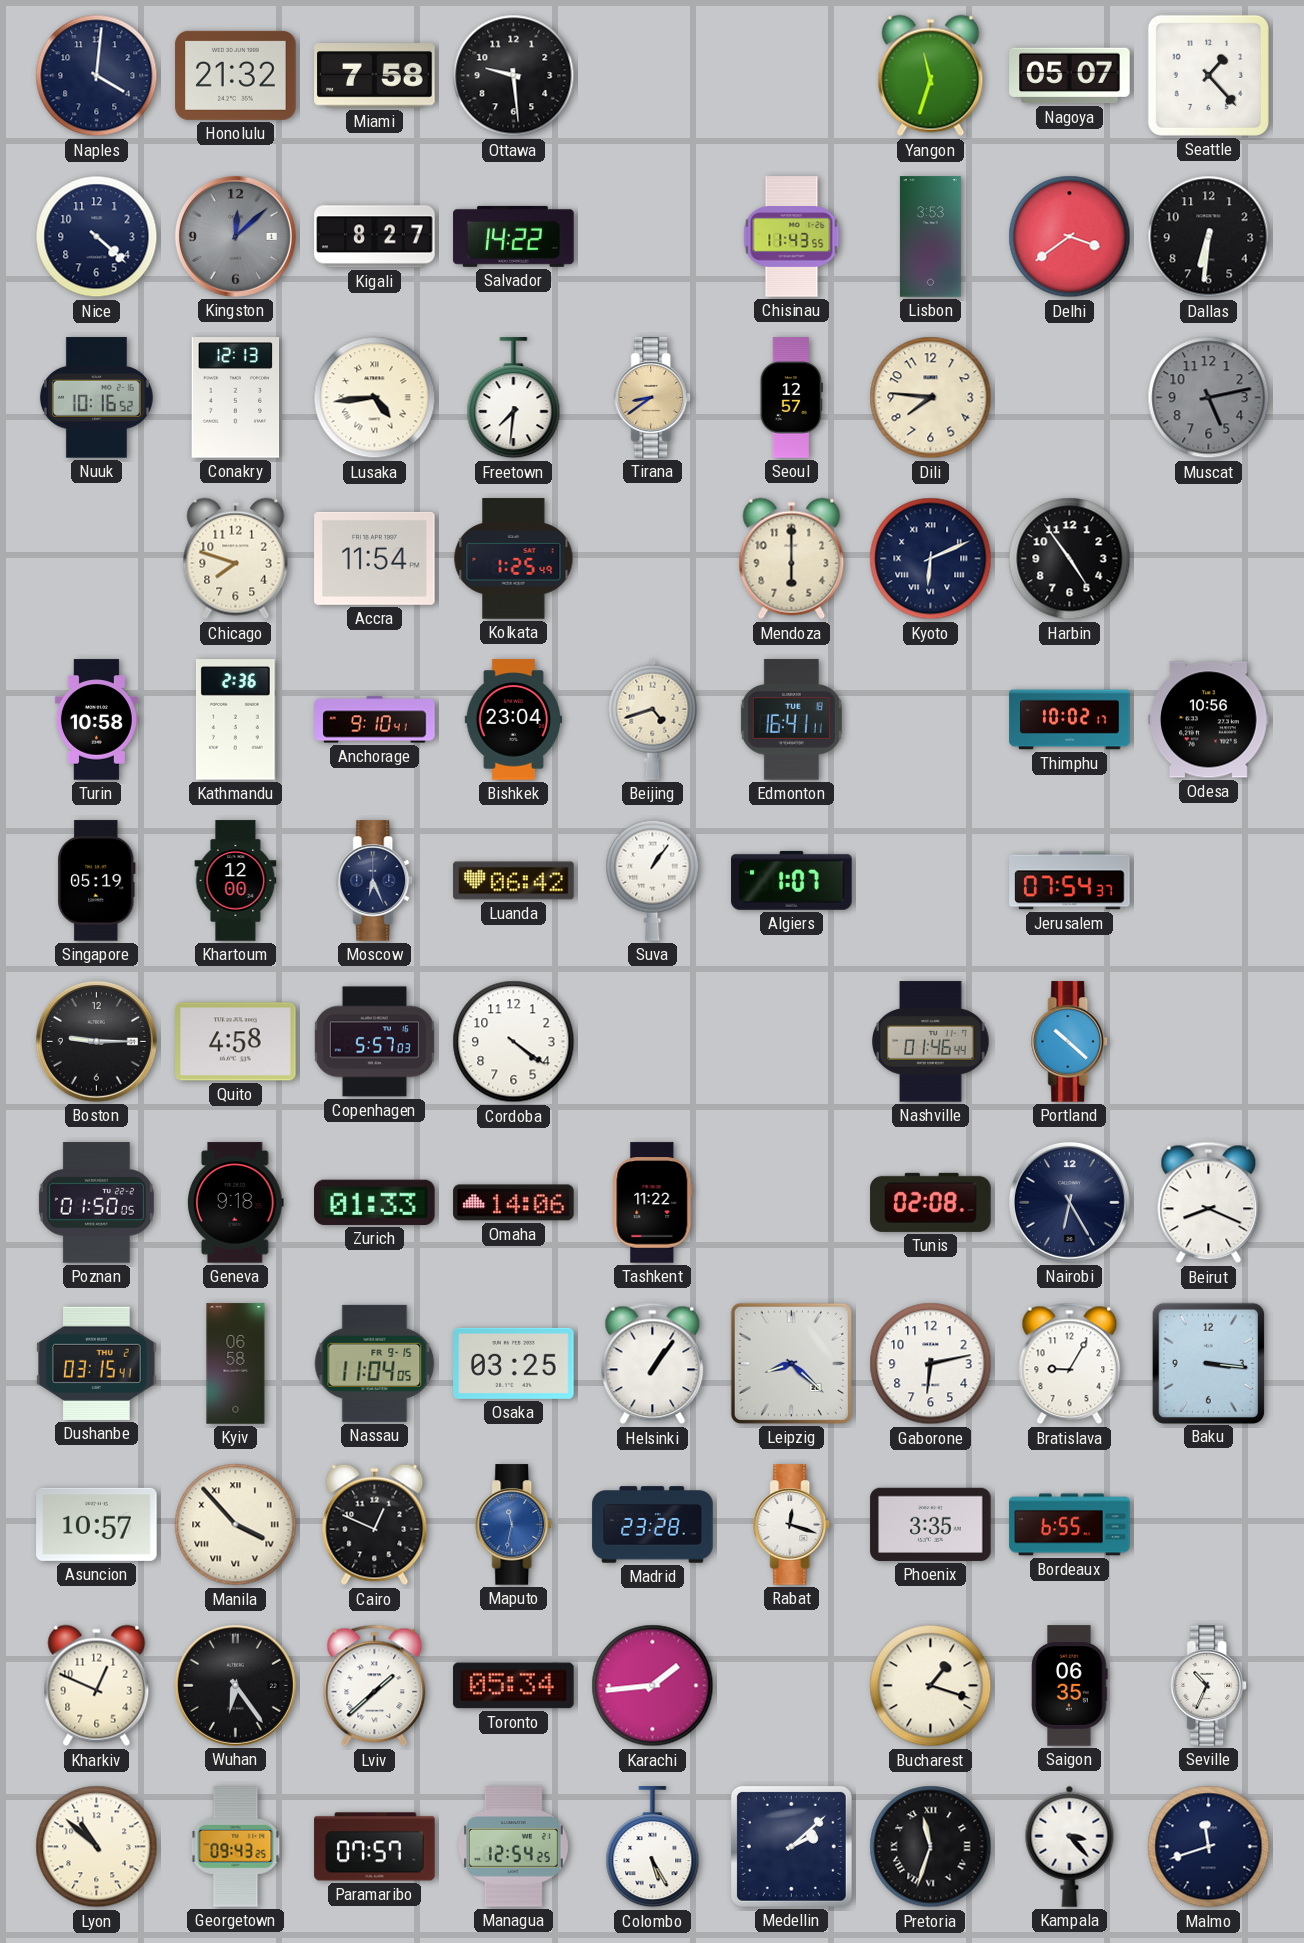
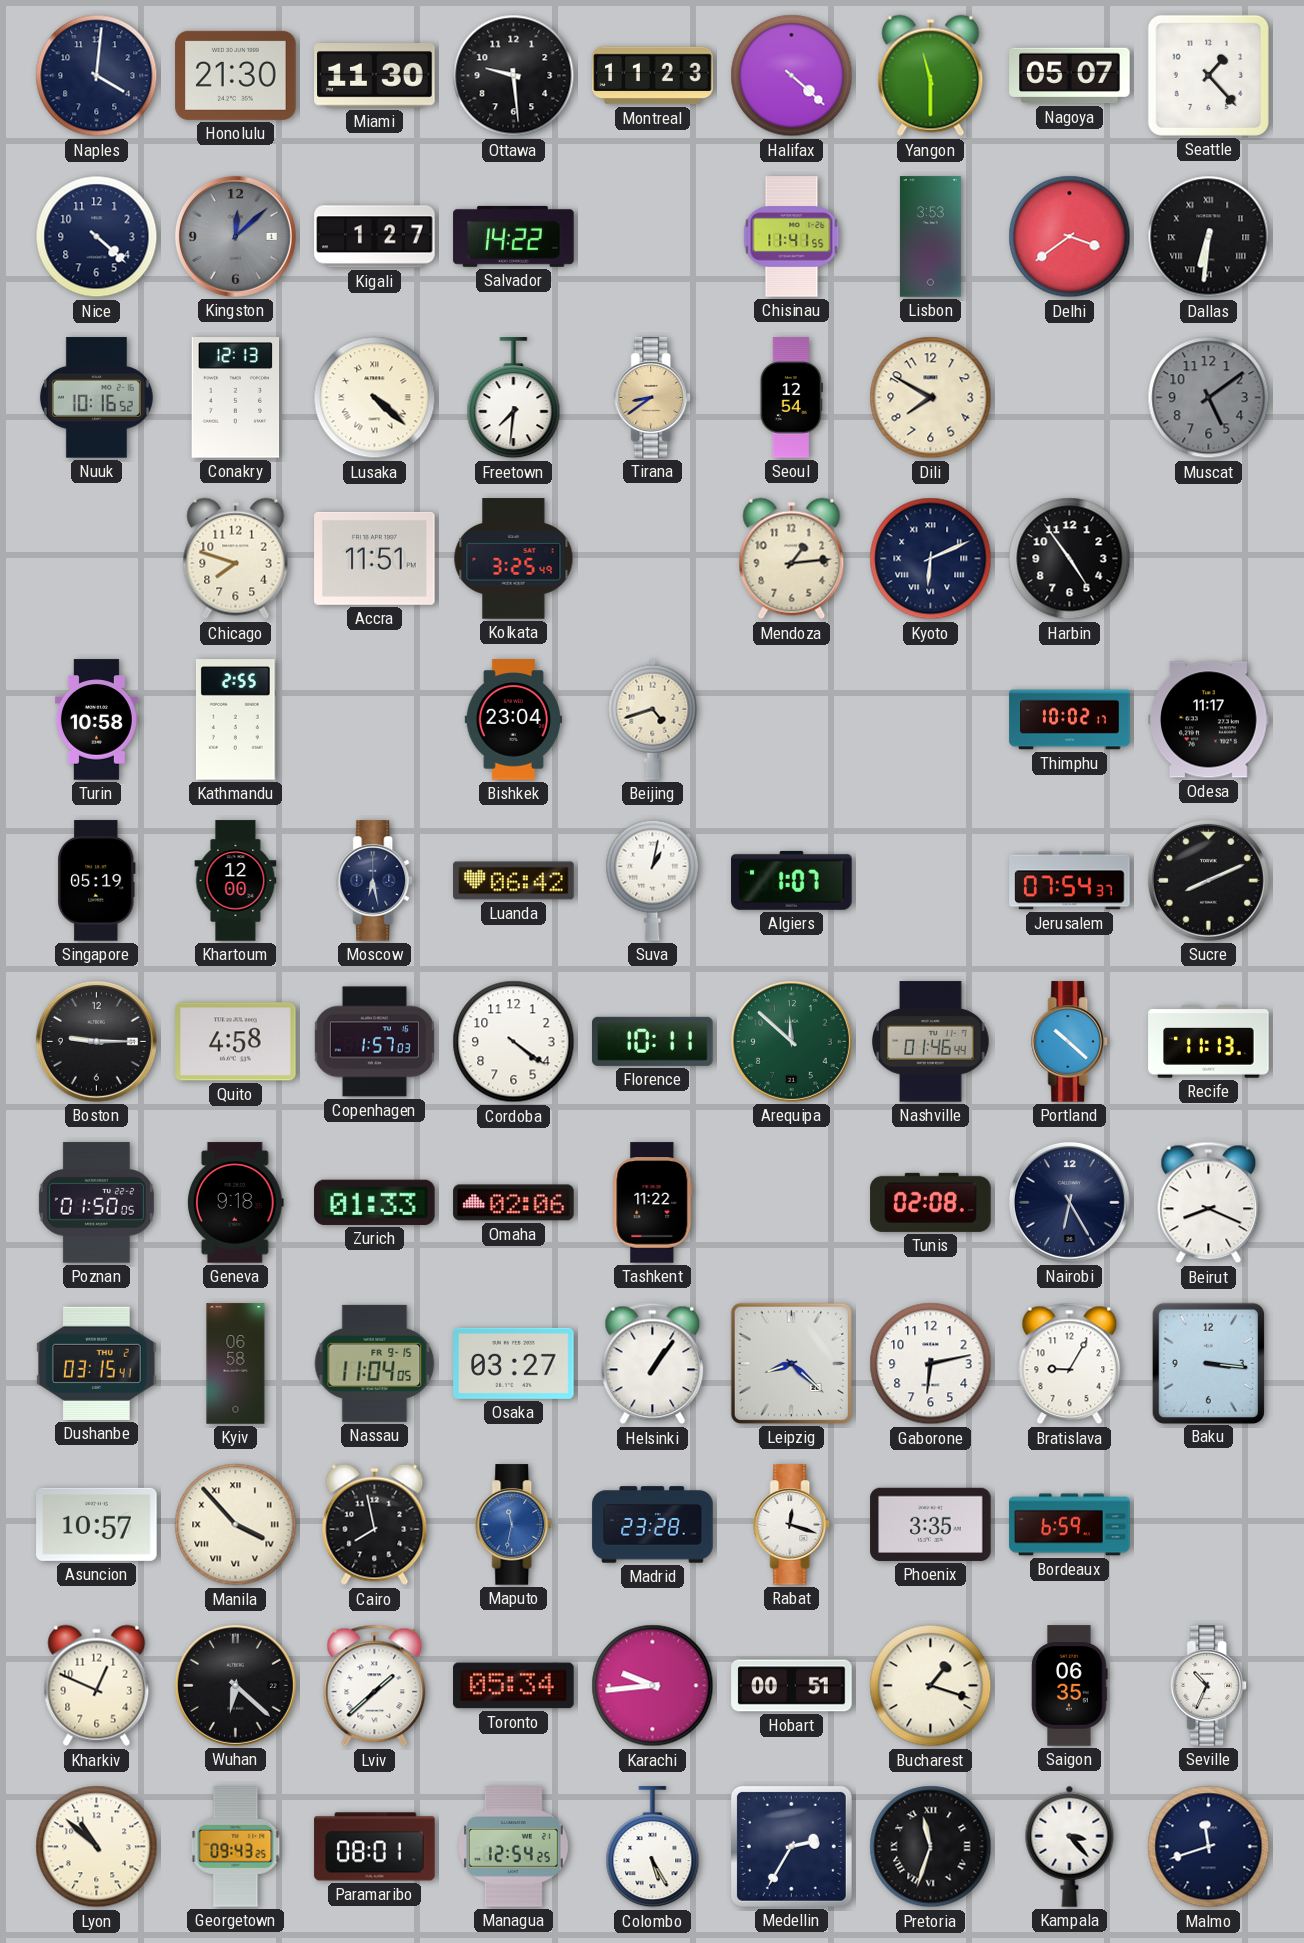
Honolulu: 21:32 -> 21:30
Miami: 7:58 -> 11:30
Montreal: none -> 11:23
Halifax: none -> 4:22
Yangon: 11:33 -> 11:30
Kigali: 8:27 -> 1:27
Chisinau: 11:43 -> 11:41
Dallas numerals: Arabic -> Roman
Lusaka: 4:44 -> 4:22
Seoul: 12:57 -> 12:54
Dili: 7:46 -> 7:50
Muscat: 5:13 -> 5:09
Accra: 11:54 -> 11:51
Kolkata: 1:25 -> 3:25
Mendoza: 6:00 -> 1:14
Kathmandu: 2:36 -> 2:55
Anchorage: 9:10 -> none
Edmonton: 16:41 -> none
Odesa: 10:56 -> 11:17
Moscow: 6:26 -> 6:28
Suva: 1:06 -> 1:02
Sucre: none -> 8:11
Copenhagen: 5:57 -> 1:57
Florence: none -> 10:11
Arequipa: none -> 11:52
Recife: none -> 11:13
Omaha: 14:06 -> 02:06
Osaka: 03:25 -> 03:27
Cairo: 12:49 -> 7:58
Bordeaux: 6:55 -> 6:59
Wuhan: 6:24 -> 6:22
Karachi: 1:44 -> 9:44
Hobart: none -> 00:51
Paramaribo: 07:57 -> 08:01
Medellin: 2:08 -> 2:35
